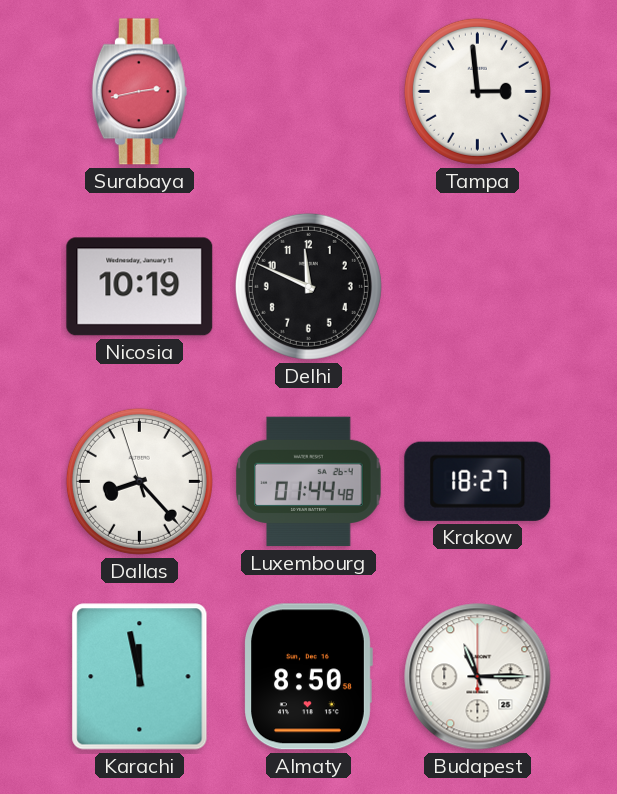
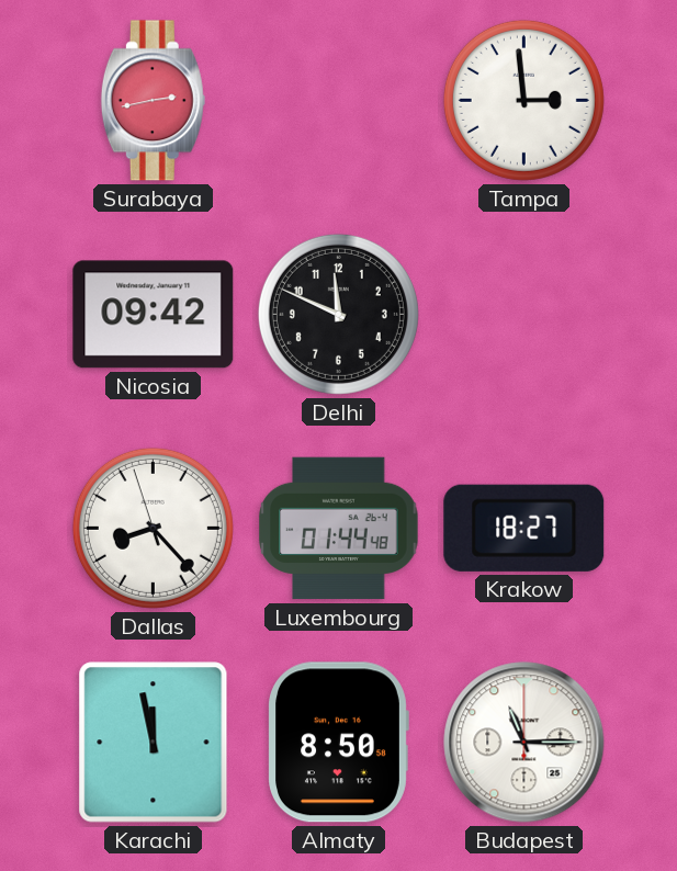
Nicosia: 10:19 -> 09:42
